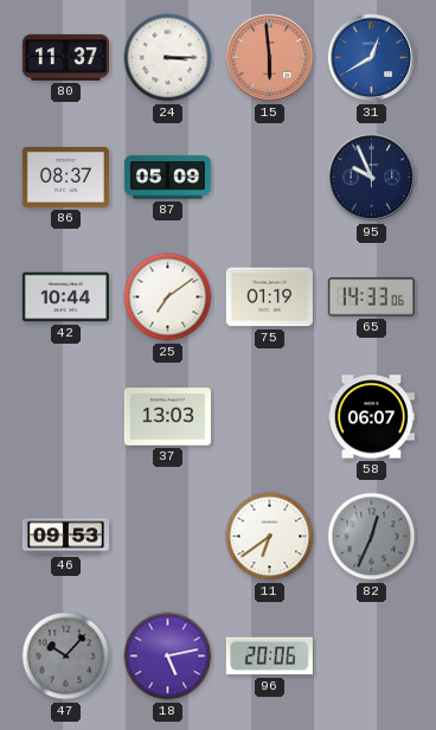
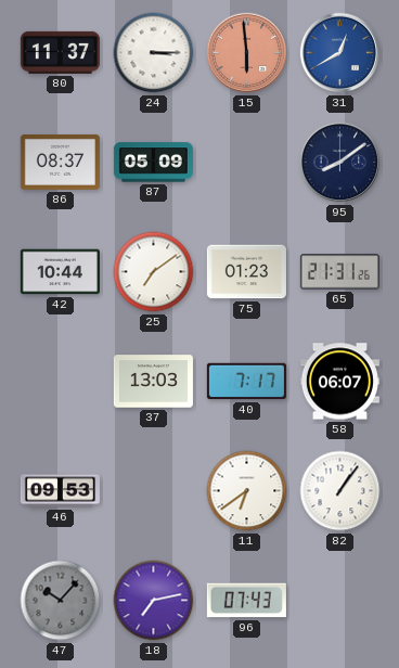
95: 9:56 -> 8:09
75: 01:19 -> 01:23
65: 14:33 -> 21:31
40: none -> 7:17
82: 12:34 -> 1:06
82 dial: grey -> white
18: 5:13 -> 7:13
96: 20:06 -> 07:43
